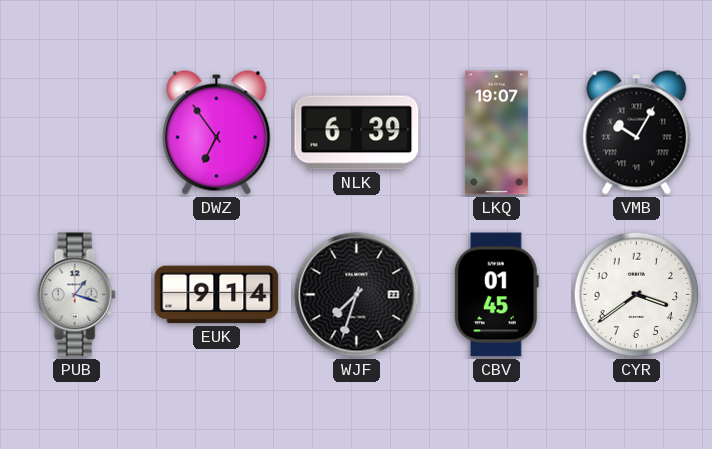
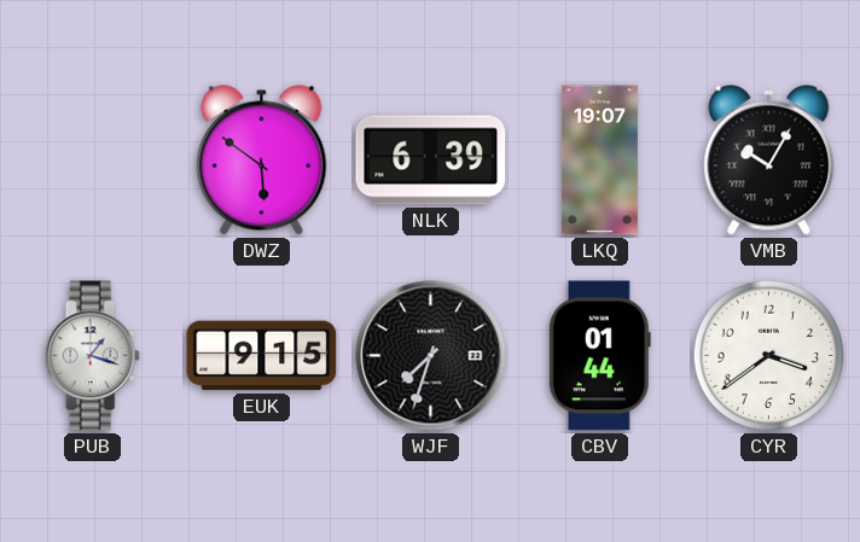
DWZ: 6:54 -> 5:51
EUK: 9:14 -> 9:15
CBV: 01:45 -> 01:44
